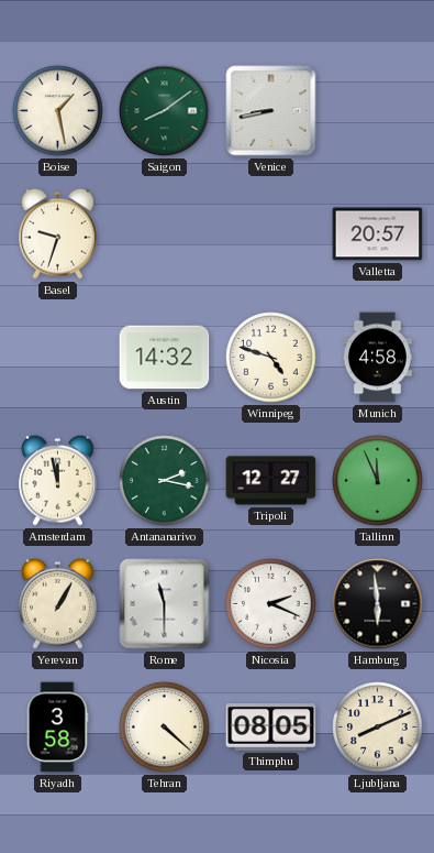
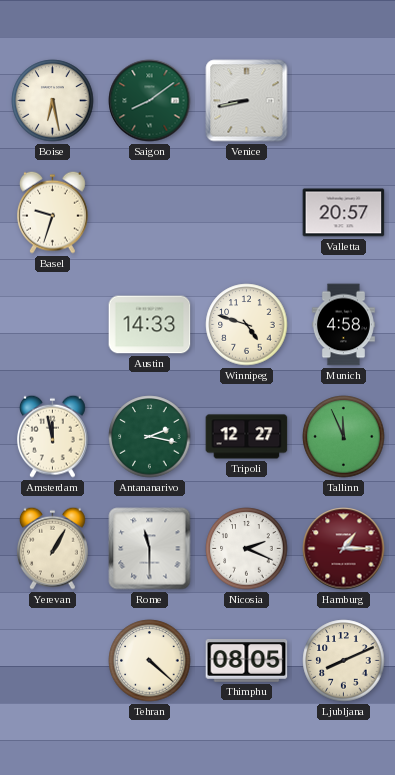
Boise: 1:28 -> 6:28
Austin: 14:32 -> 14:33
Hamburg: 5:59 -> 1:15
Hamburg dial: black -> burgundy
Riyadh: 3:58 -> none
